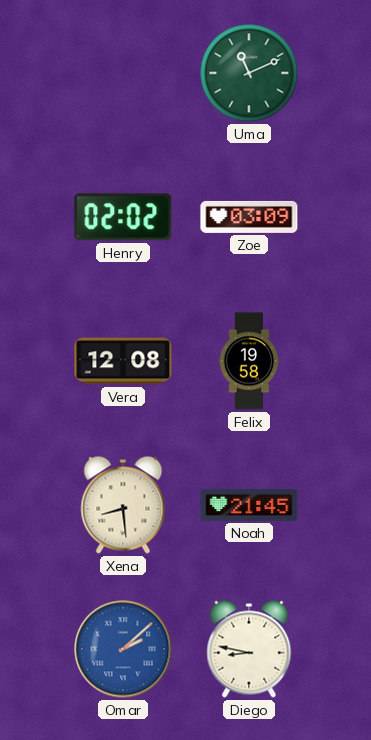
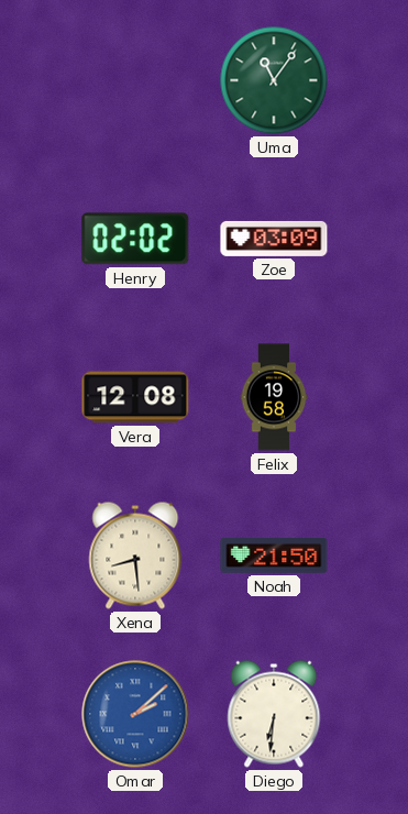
Uma: 11:11 -> 11:06
Noah: 21:45 -> 21:50
Diego: 8:47 -> 6:31
